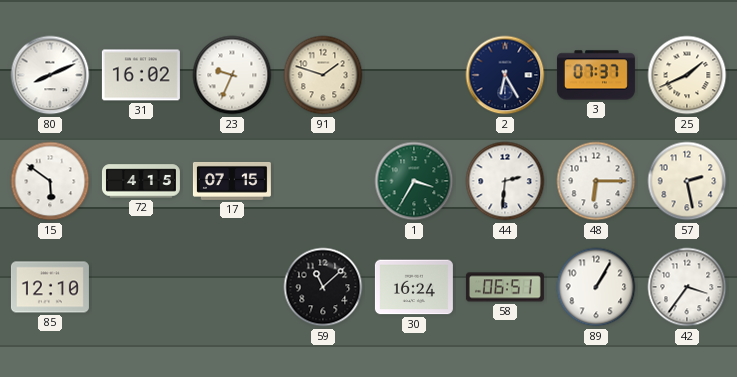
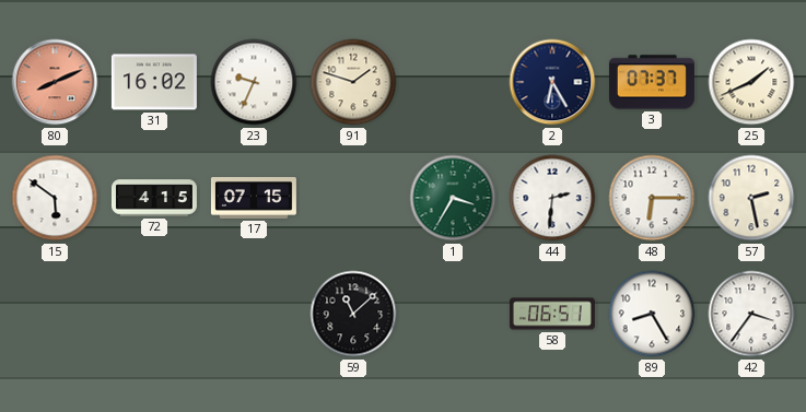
80 dial: white -> salmon
85: 12:10 -> none
30: 16:24 -> none
89: 1:05 -> 8:25
